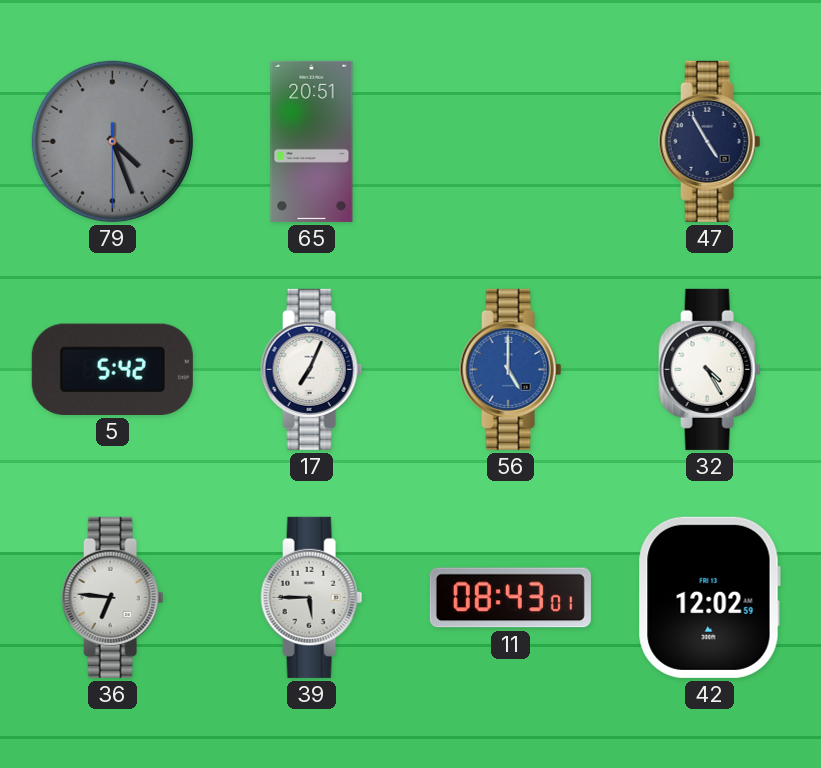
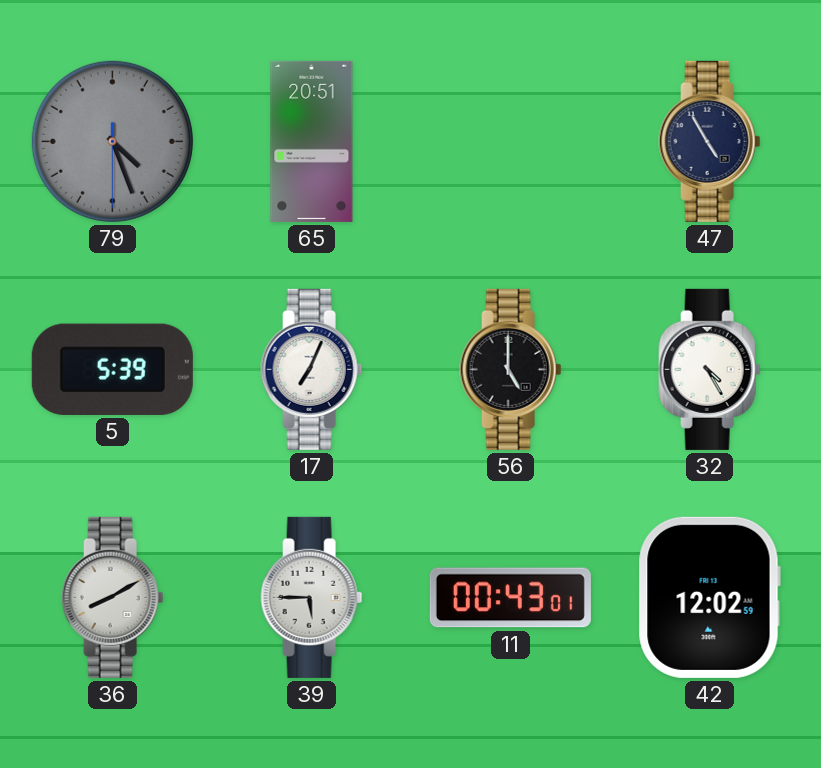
5: 5:42 -> 5:39
56 dial: blue -> black
36: 6:46 -> 8:10
11: 08:43 -> 00:43
